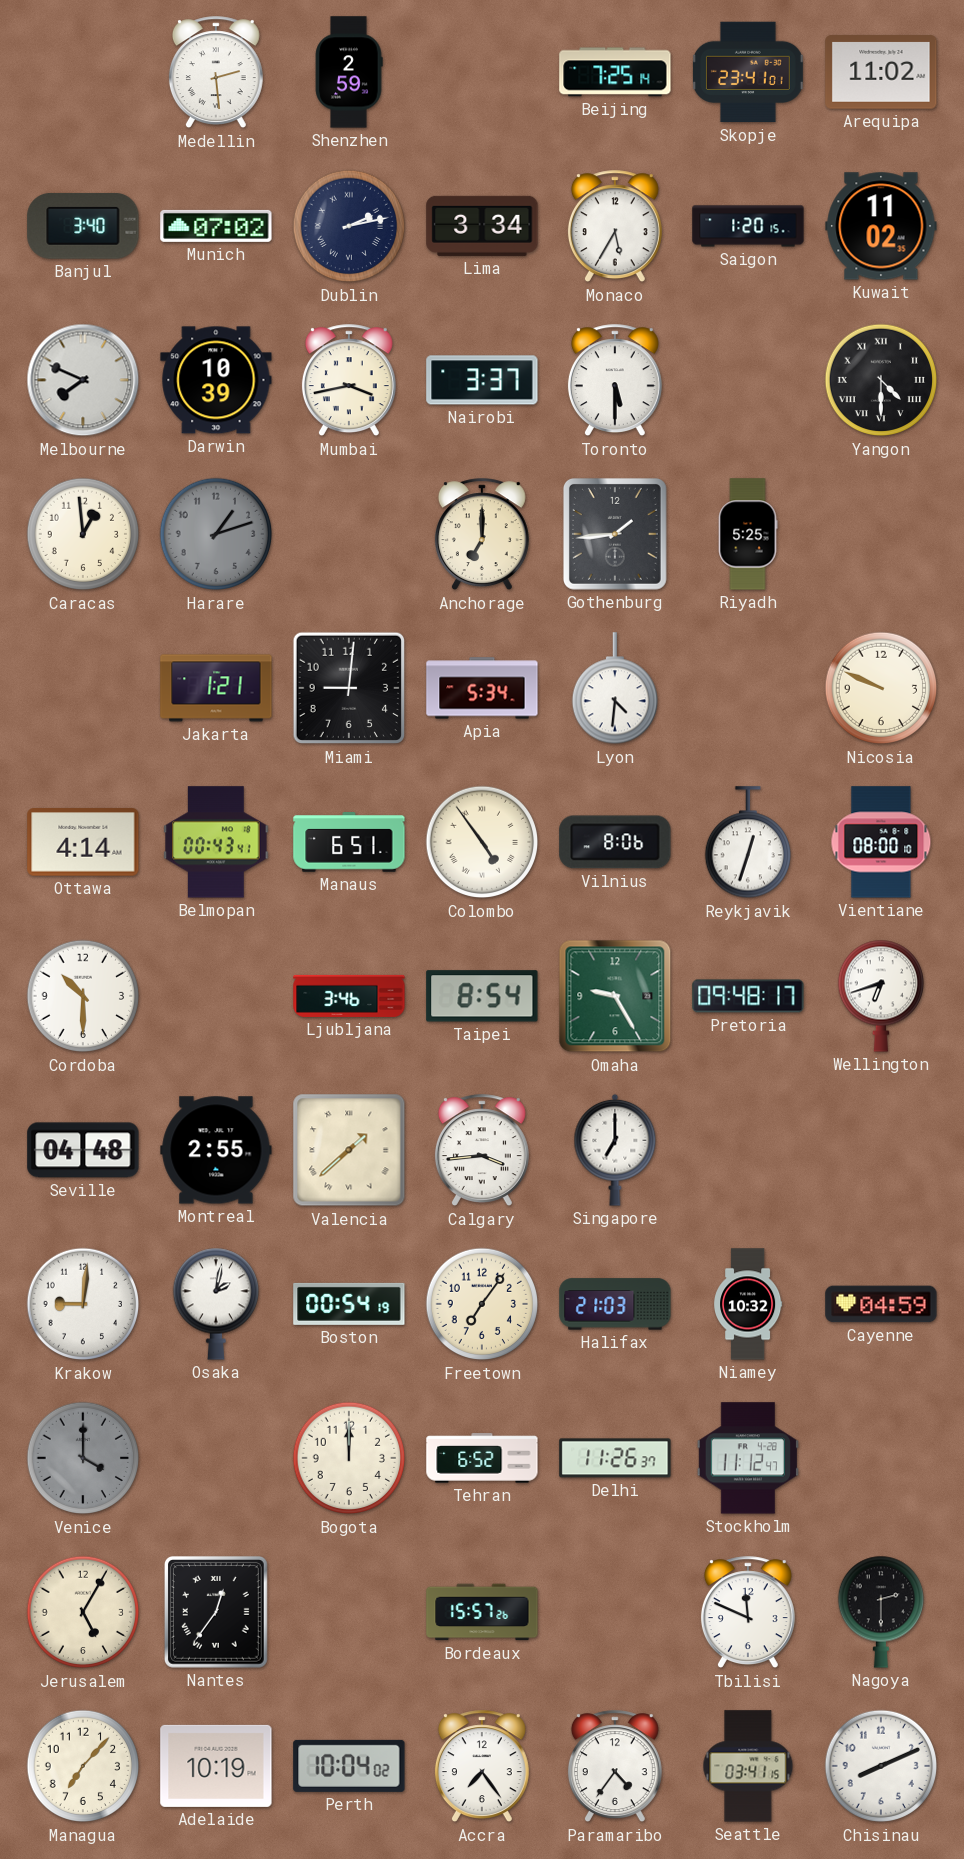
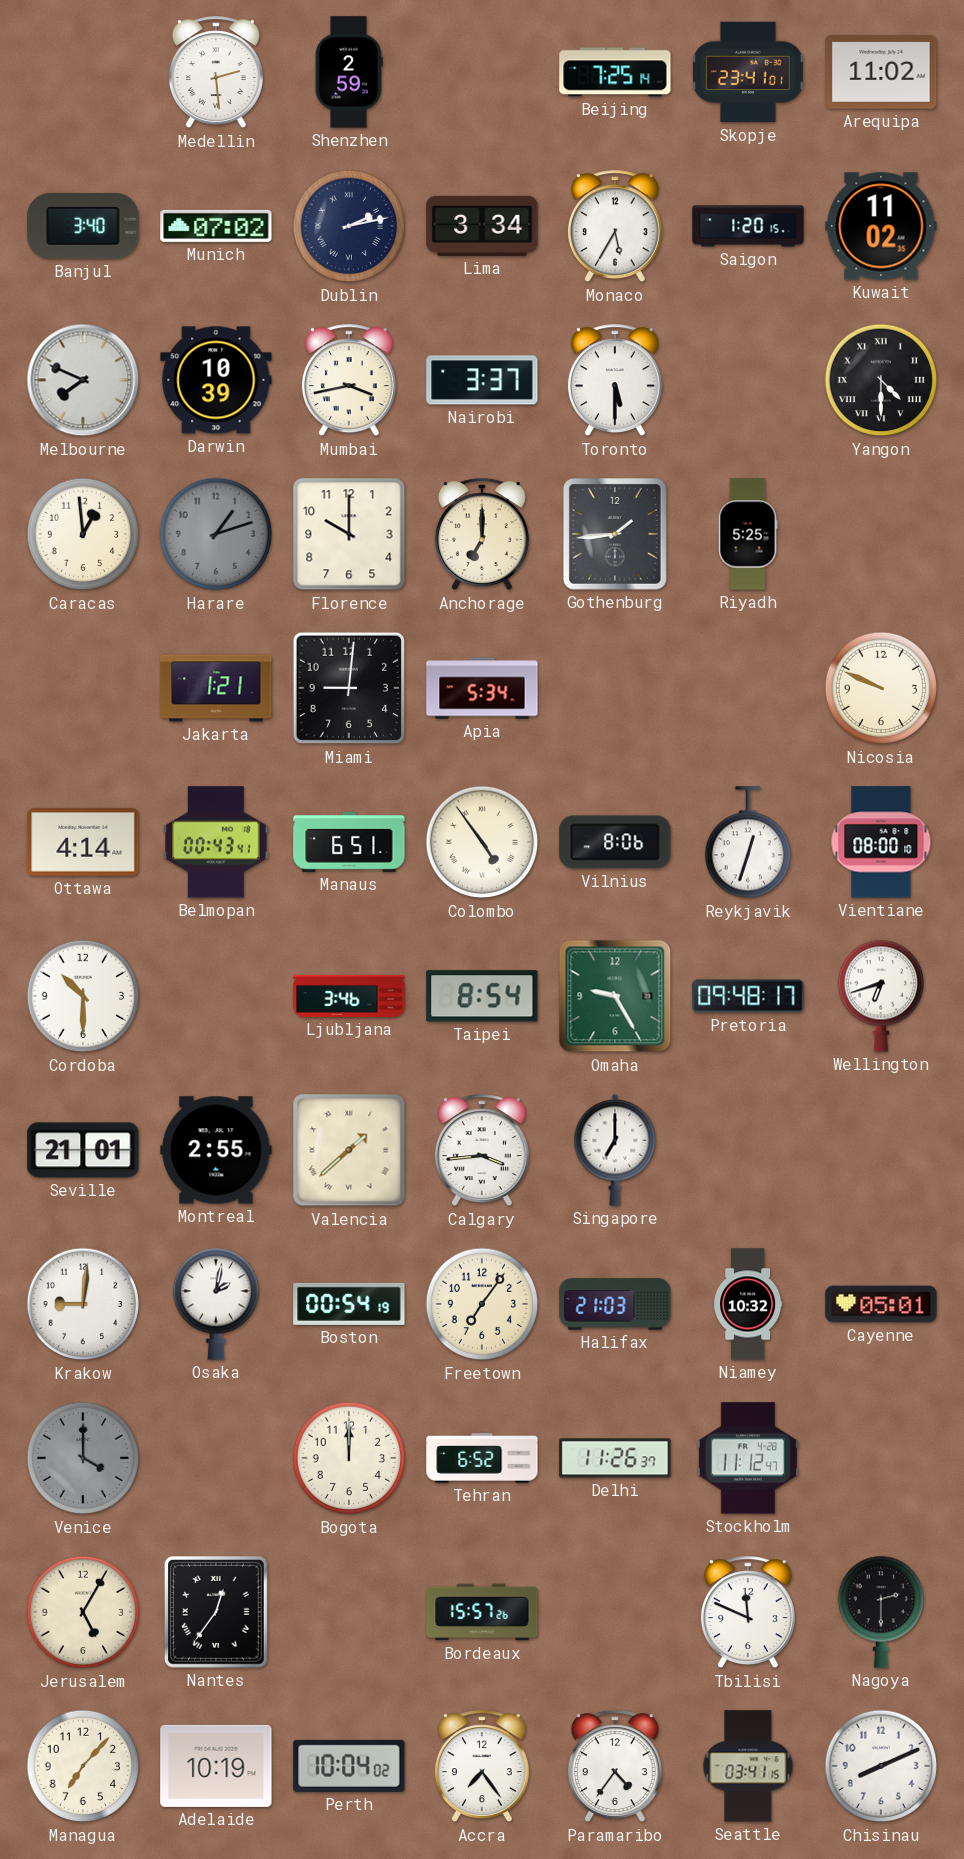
Florence: none -> 10:00
Lyon: 4:31 -> none
Seville: 04:48 -> 21:01
Cayenne: 04:59 -> 05:01
